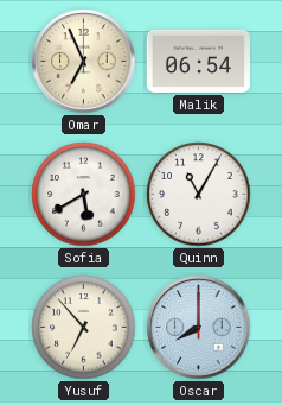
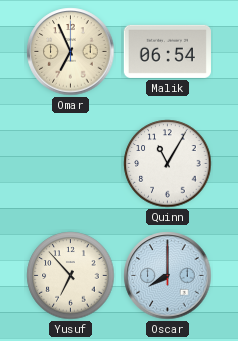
Sofia: 5:40 -> none
